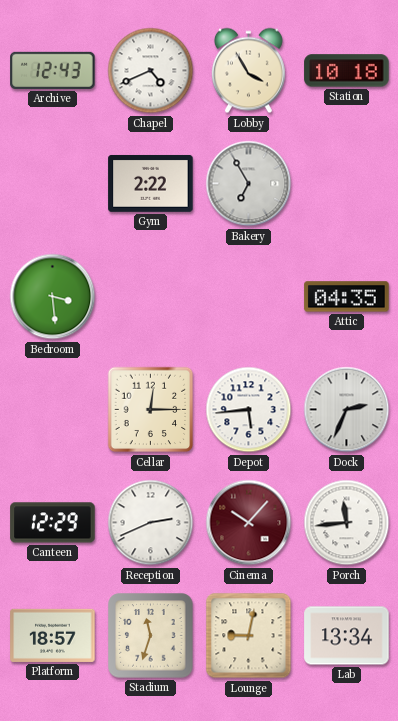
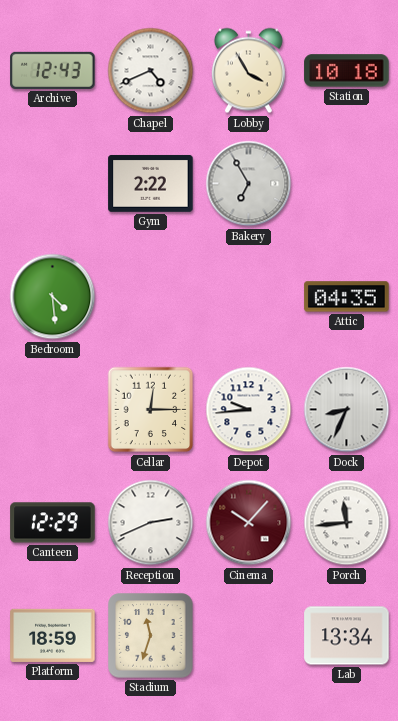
Bedroom: 3:29 -> 4:29
Depot: 5:44 -> 9:44
Dock: 2:34 -> 8:34
Platform: 18:57 -> 18:59
Lounge: 9:02 -> none
